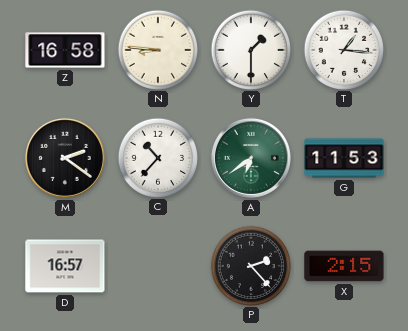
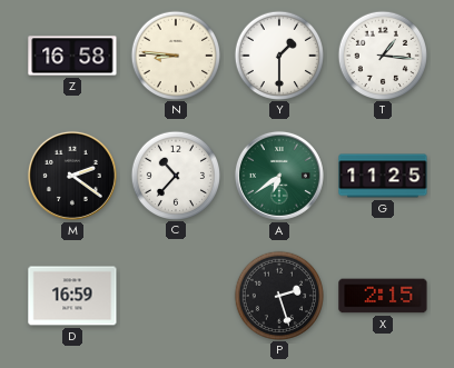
G: 11:53 -> 11:25
D: 16:57 -> 16:59
P: 2:23 -> 2:27
